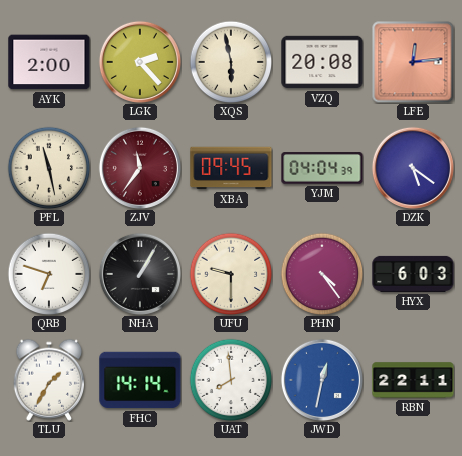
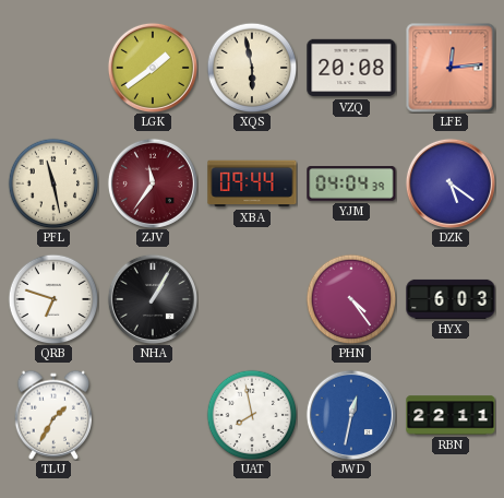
AYK: 2:00 -> none
LGK: 2:23 -> 1:39
XBA: 09:45 -> 09:44
UFU: 9:30 -> none
FHC: 14:14 -> none
UAT: 7:59 -> 7:58
